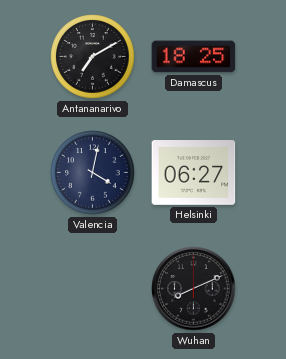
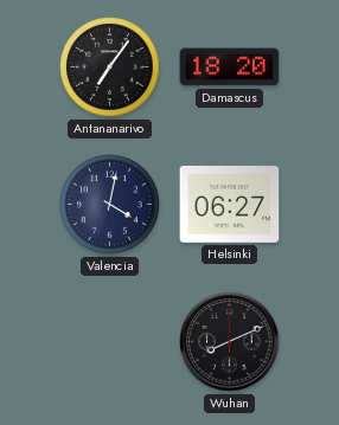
Antananarivo: 7:10 -> 7:06
Damascus: 18:25 -> 18:20
